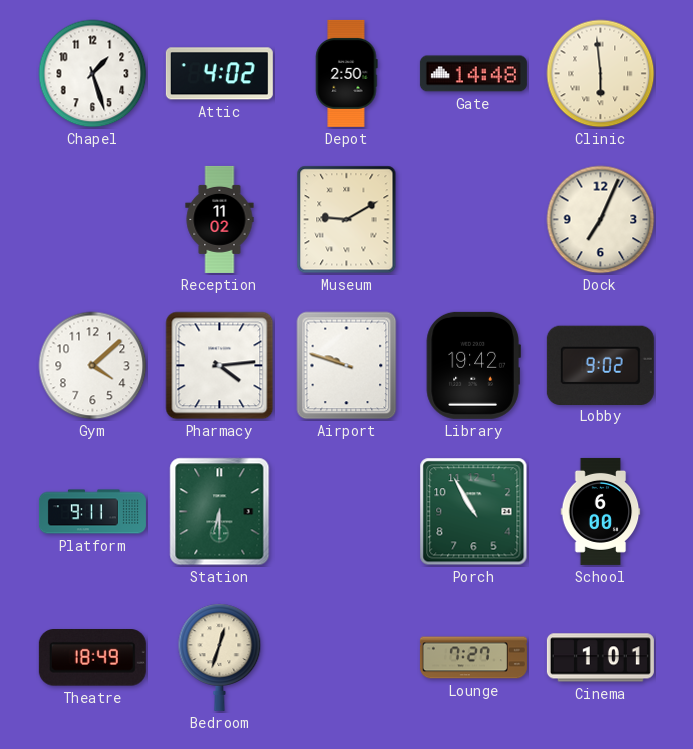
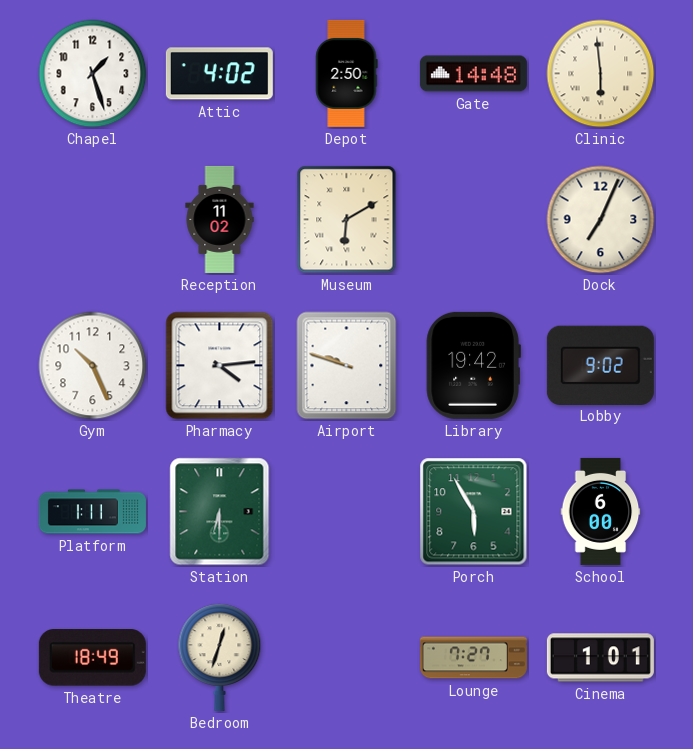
Museum: 9:10 -> 6:10
Gym: 4:08 -> 10:26
Platform: 9:11 -> 1:11
Porch: 10:55 -> 5:55
